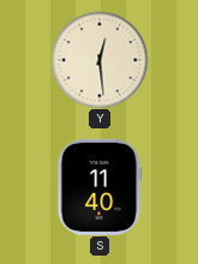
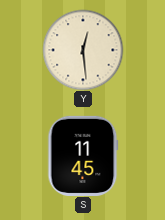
S: 11:40 -> 11:45
